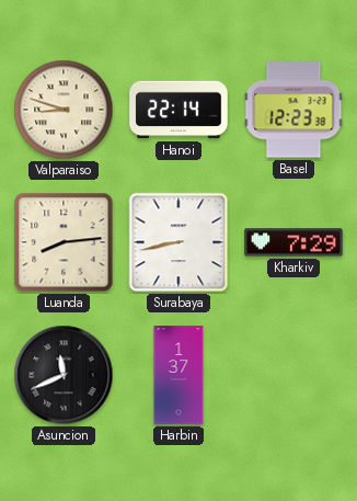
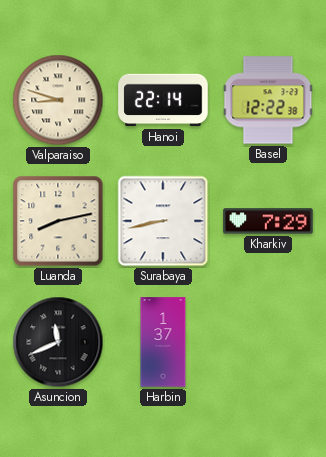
Basel: 12:23 -> 12:22
Luanda: 8:14 -> 8:13
